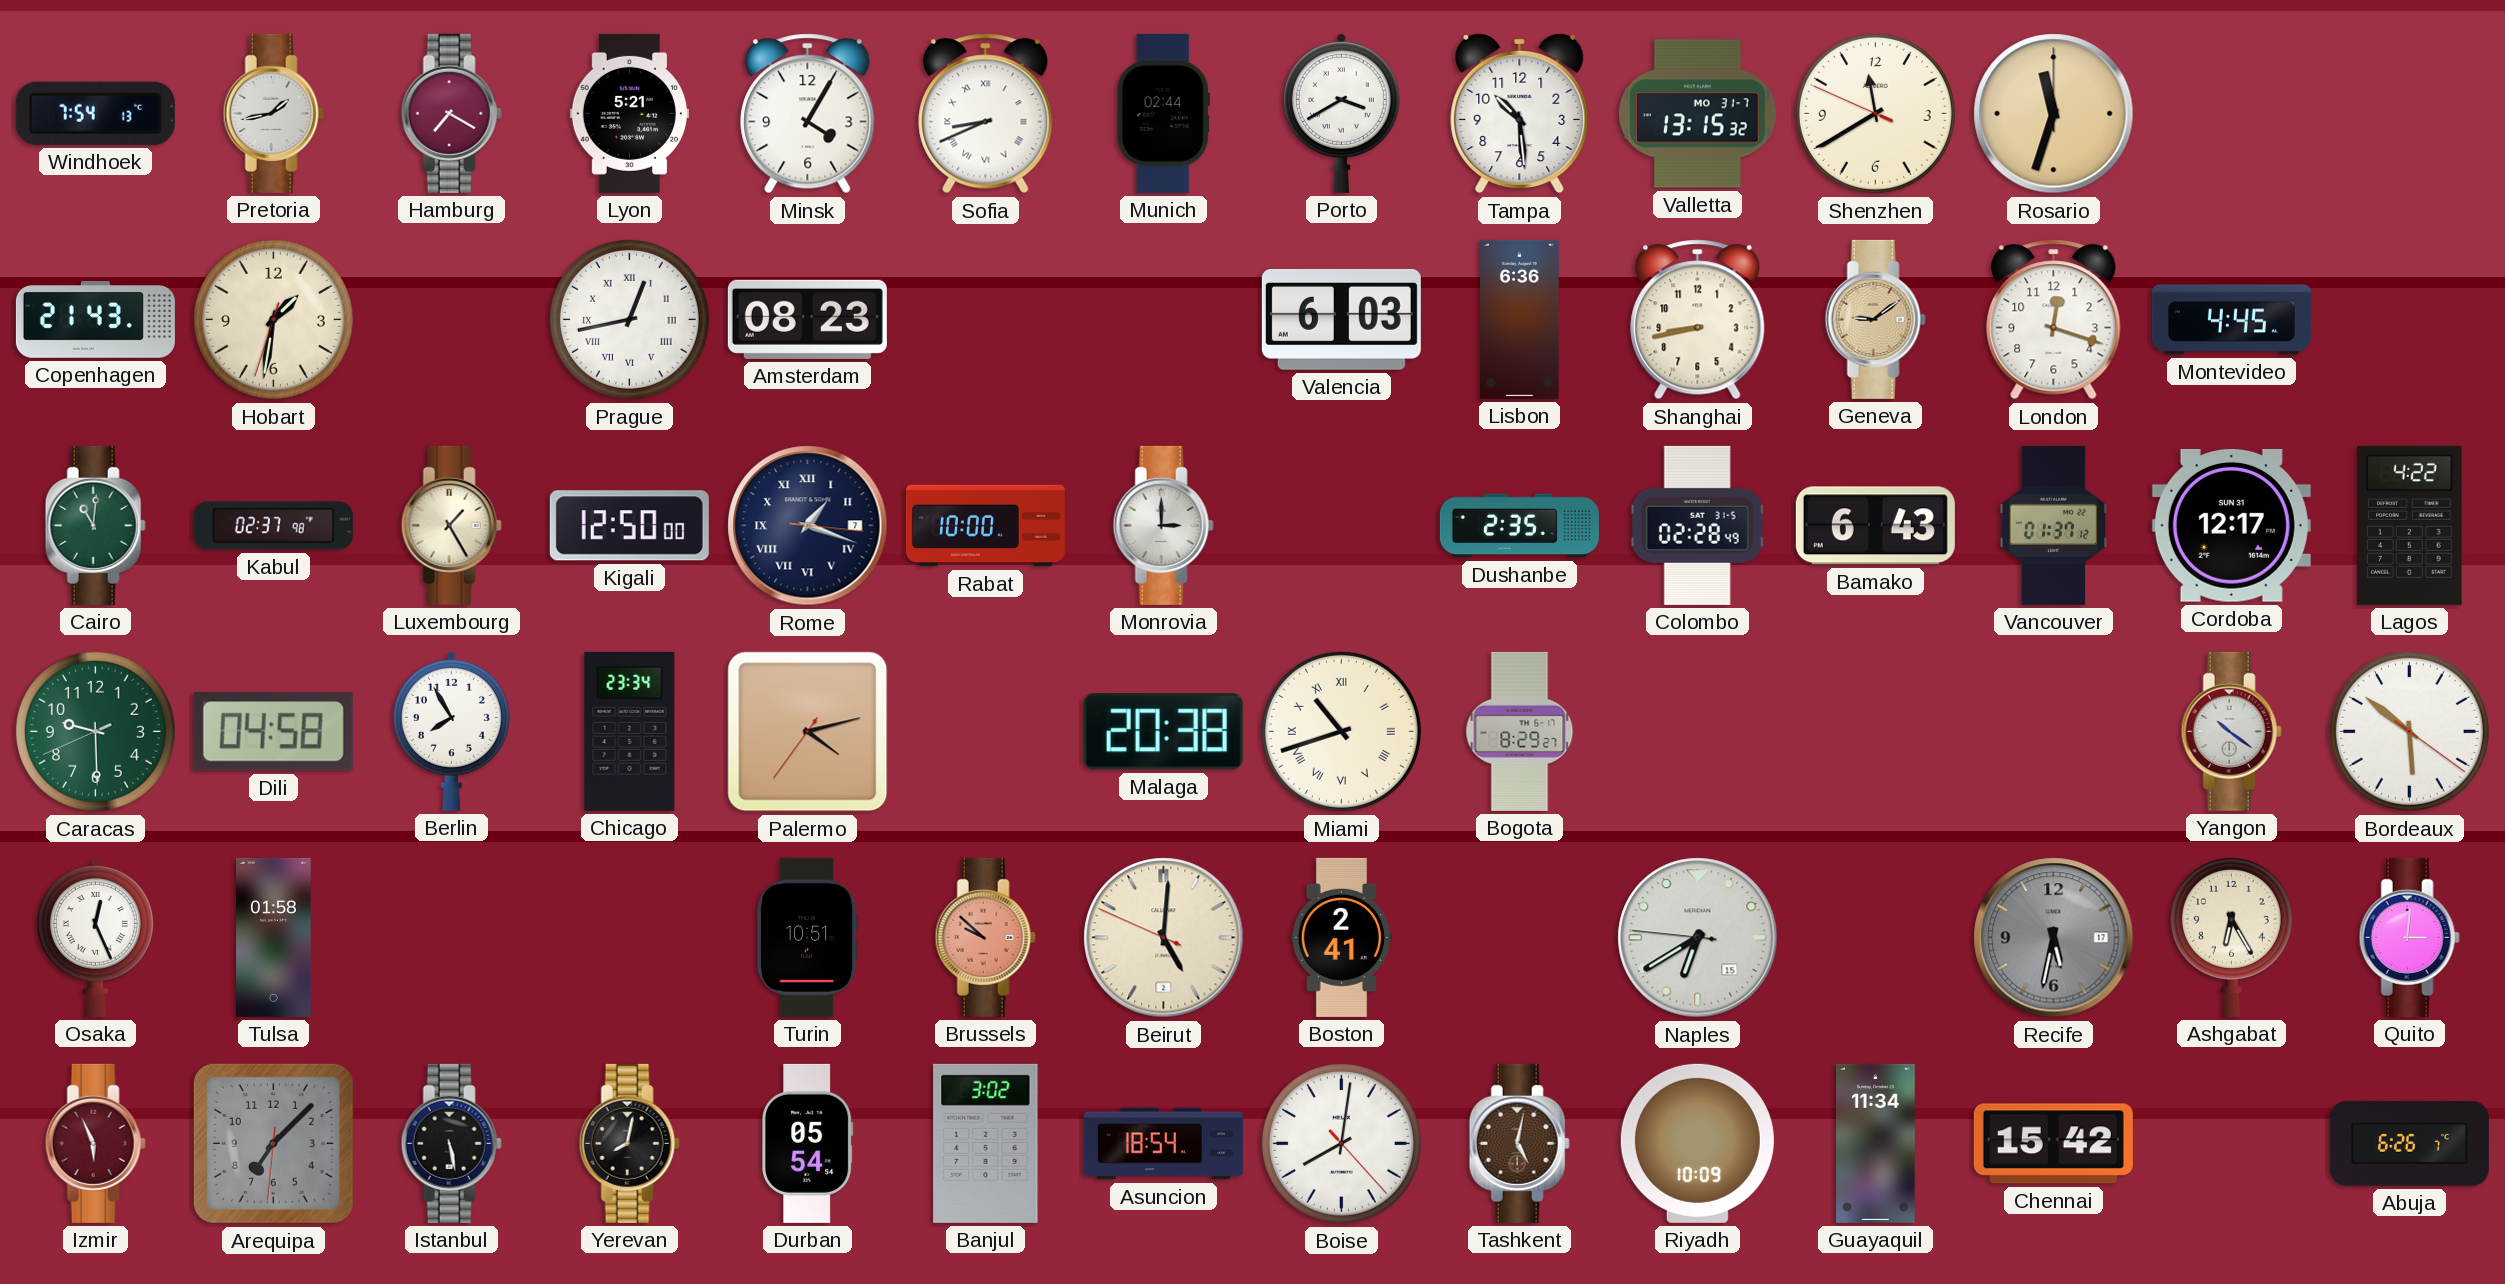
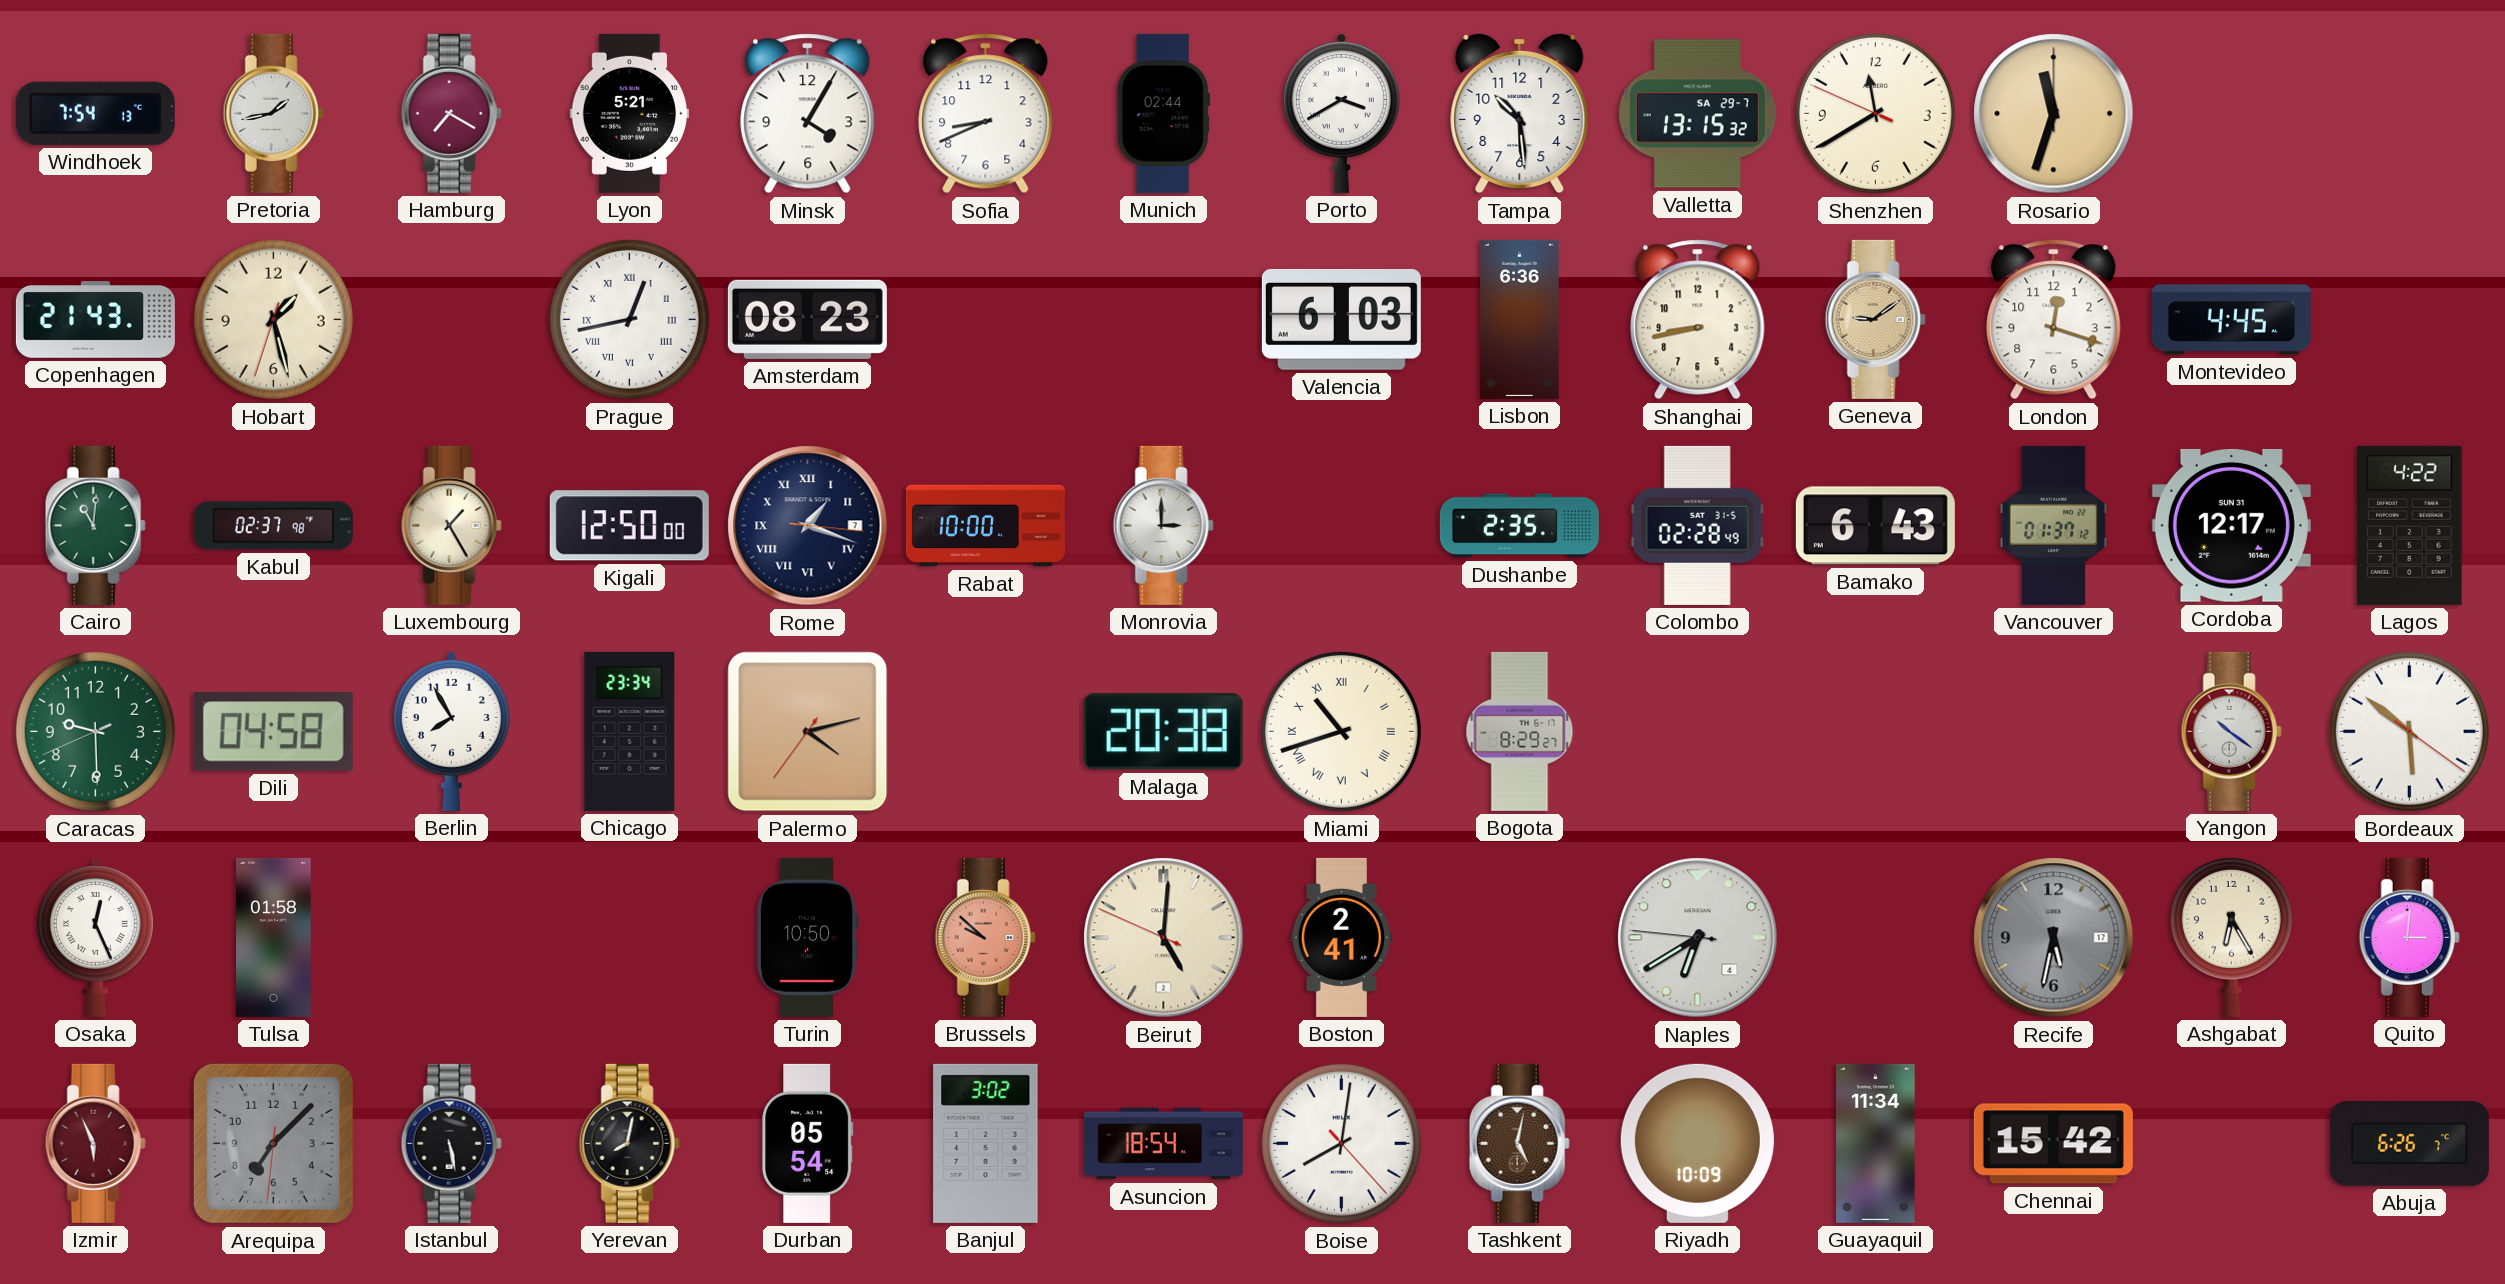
Sofia numerals: Roman -> Arabic
Valletta date: MO 31-7 -> SA 29-7
Hobart: 1:31 -> 1:27
Turin: 10:51 -> 10:50
Naples date: 15 -> 4
